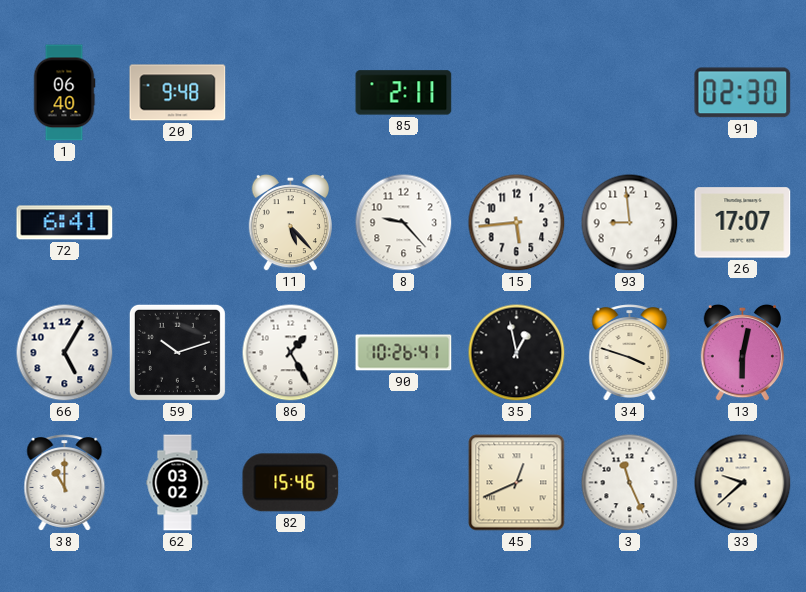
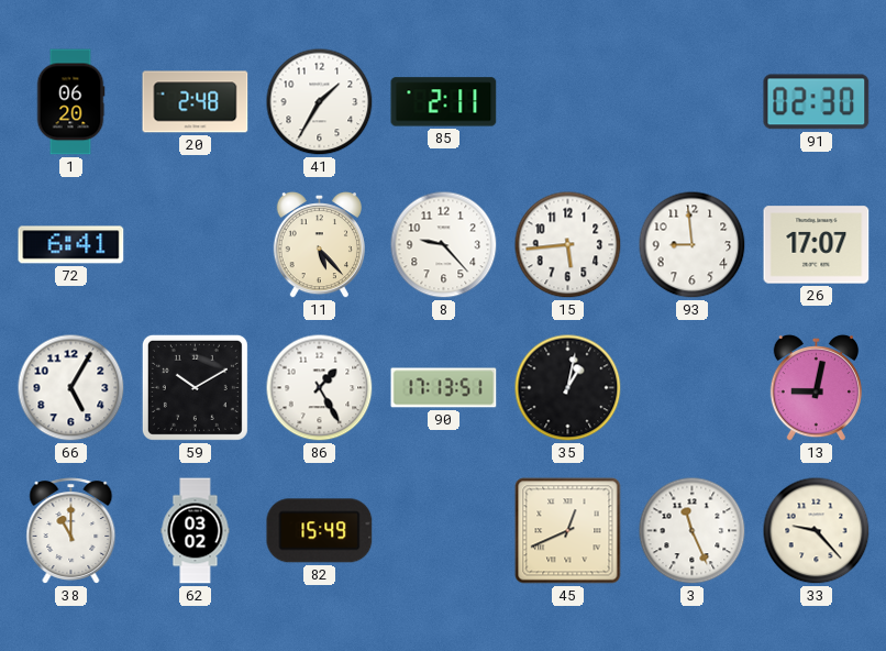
1: 06:40 -> 06:20
20: 9:48 -> 2:48
41: none -> 1:35
59: 10:12 -> 10:10
90: 10:26 -> 17:13
35: 12:58 -> 1:02
34: 3:48 -> none
13: 6:02 -> 9:02
82: 15:46 -> 15:49
33: 9:38 -> 9:23
